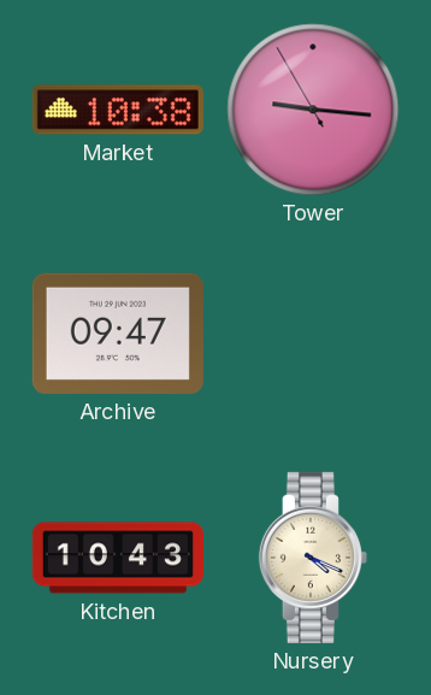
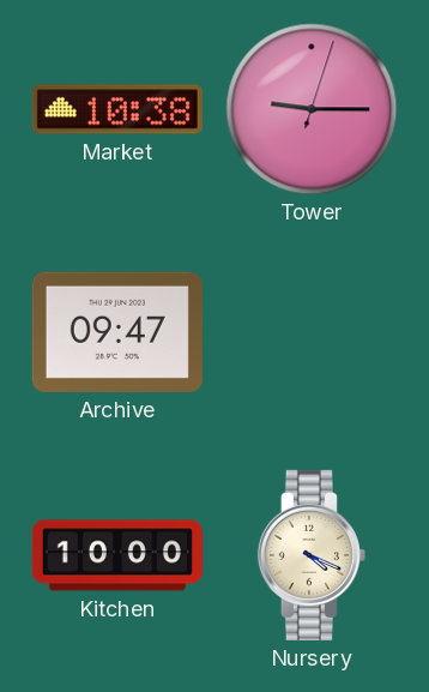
Tower: 9:15:55 -> 9:15:03
Kitchen: 10:43 -> 10:00
